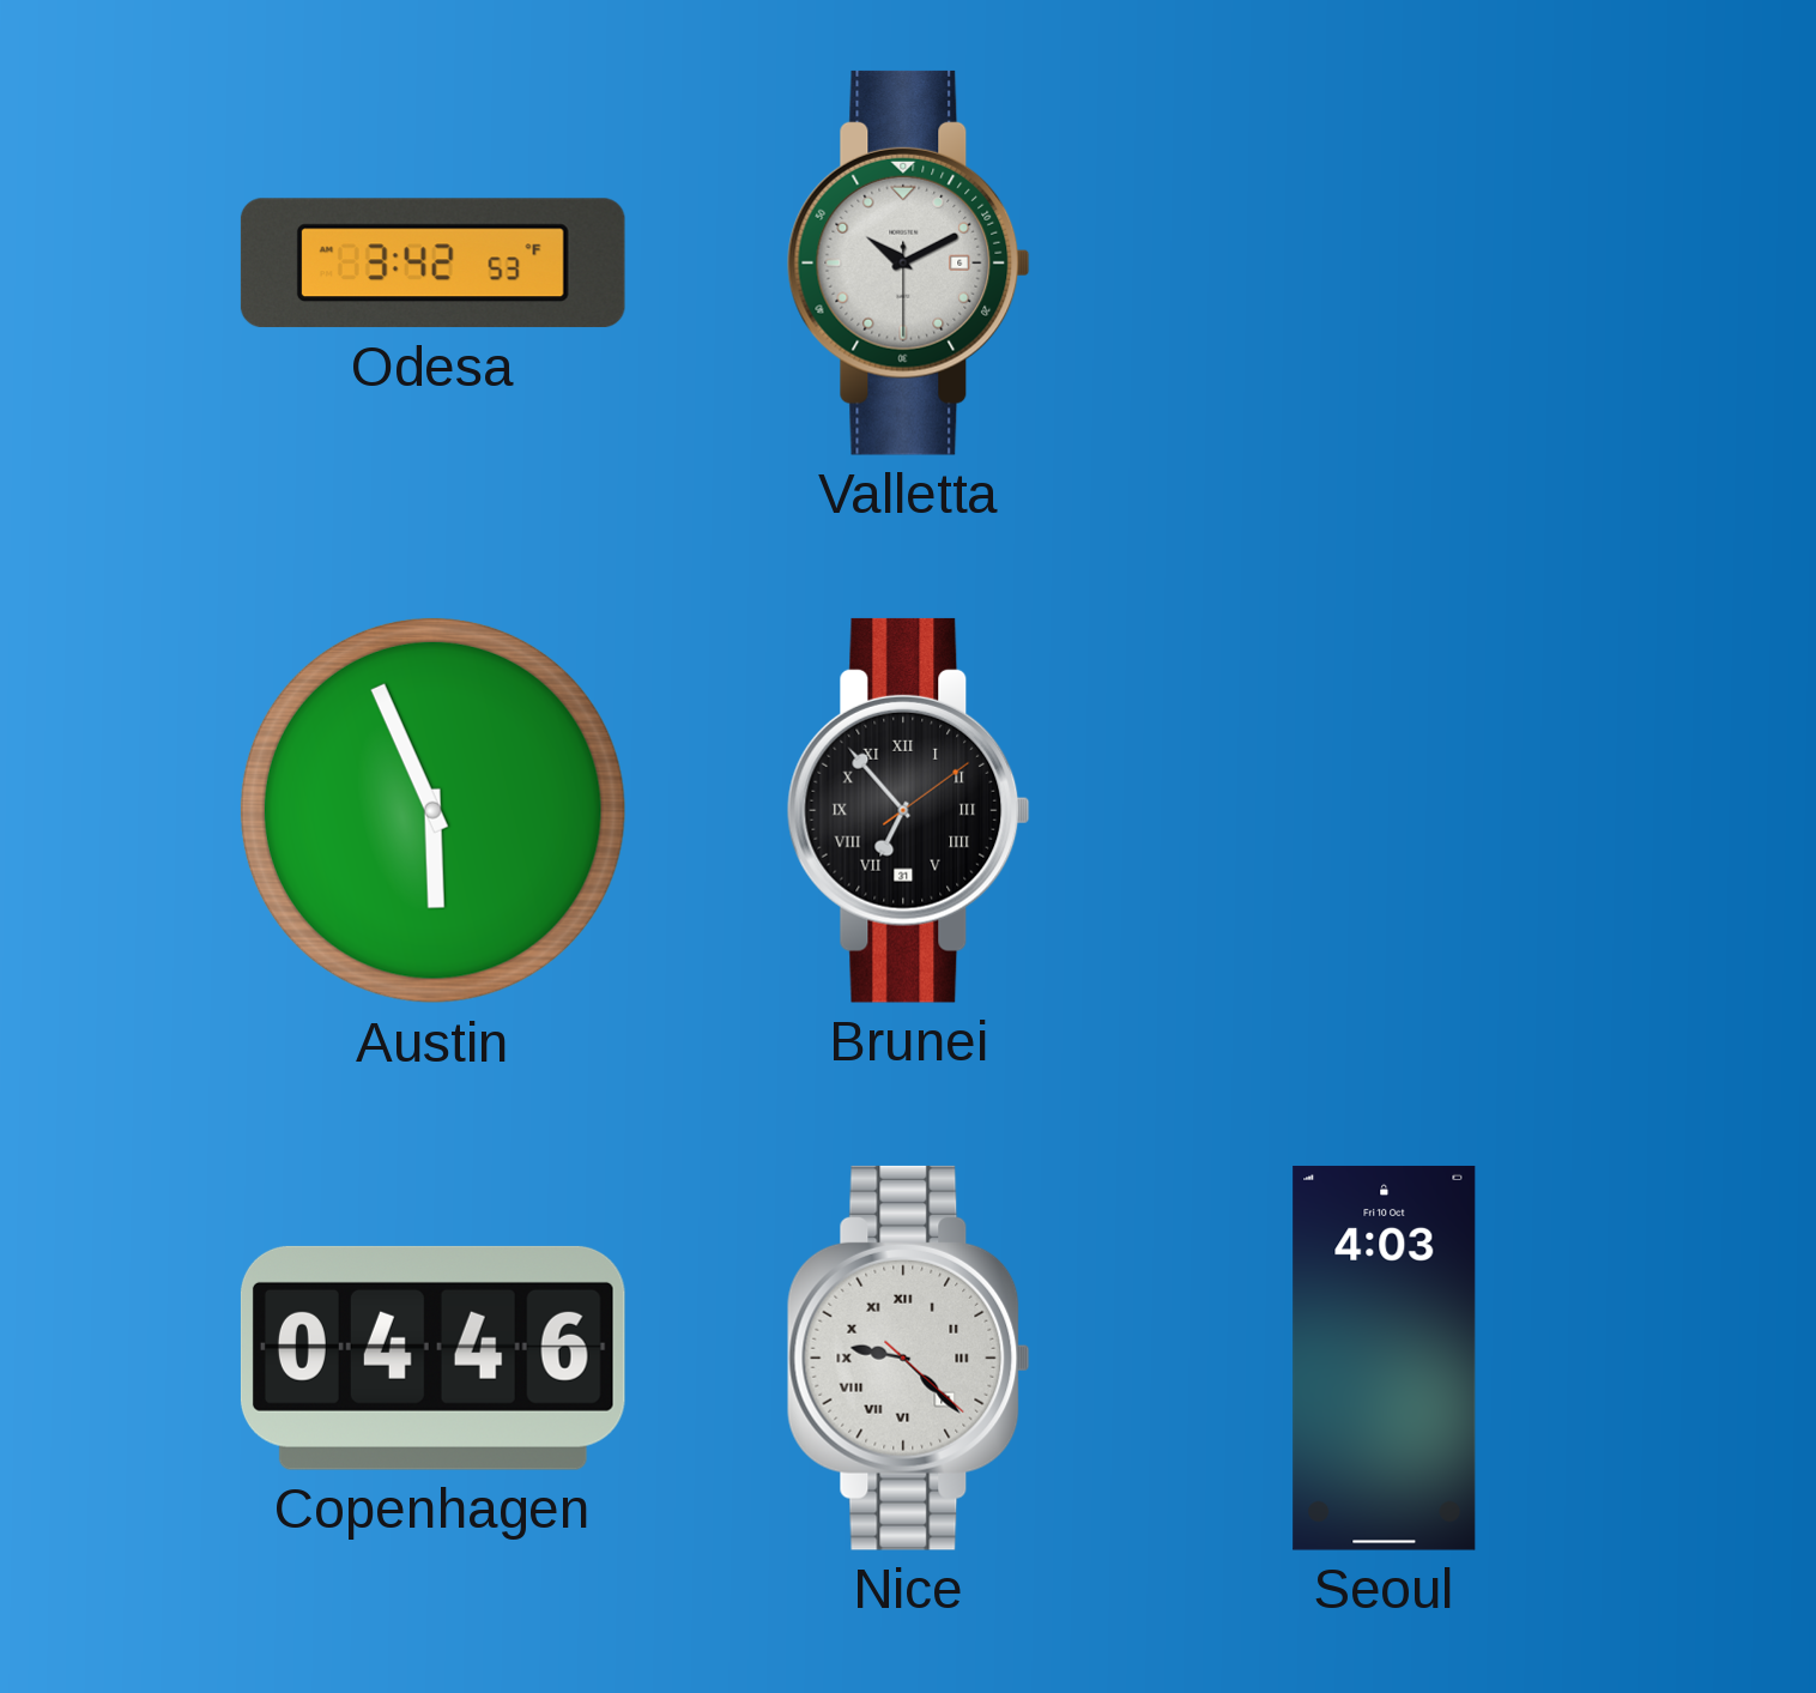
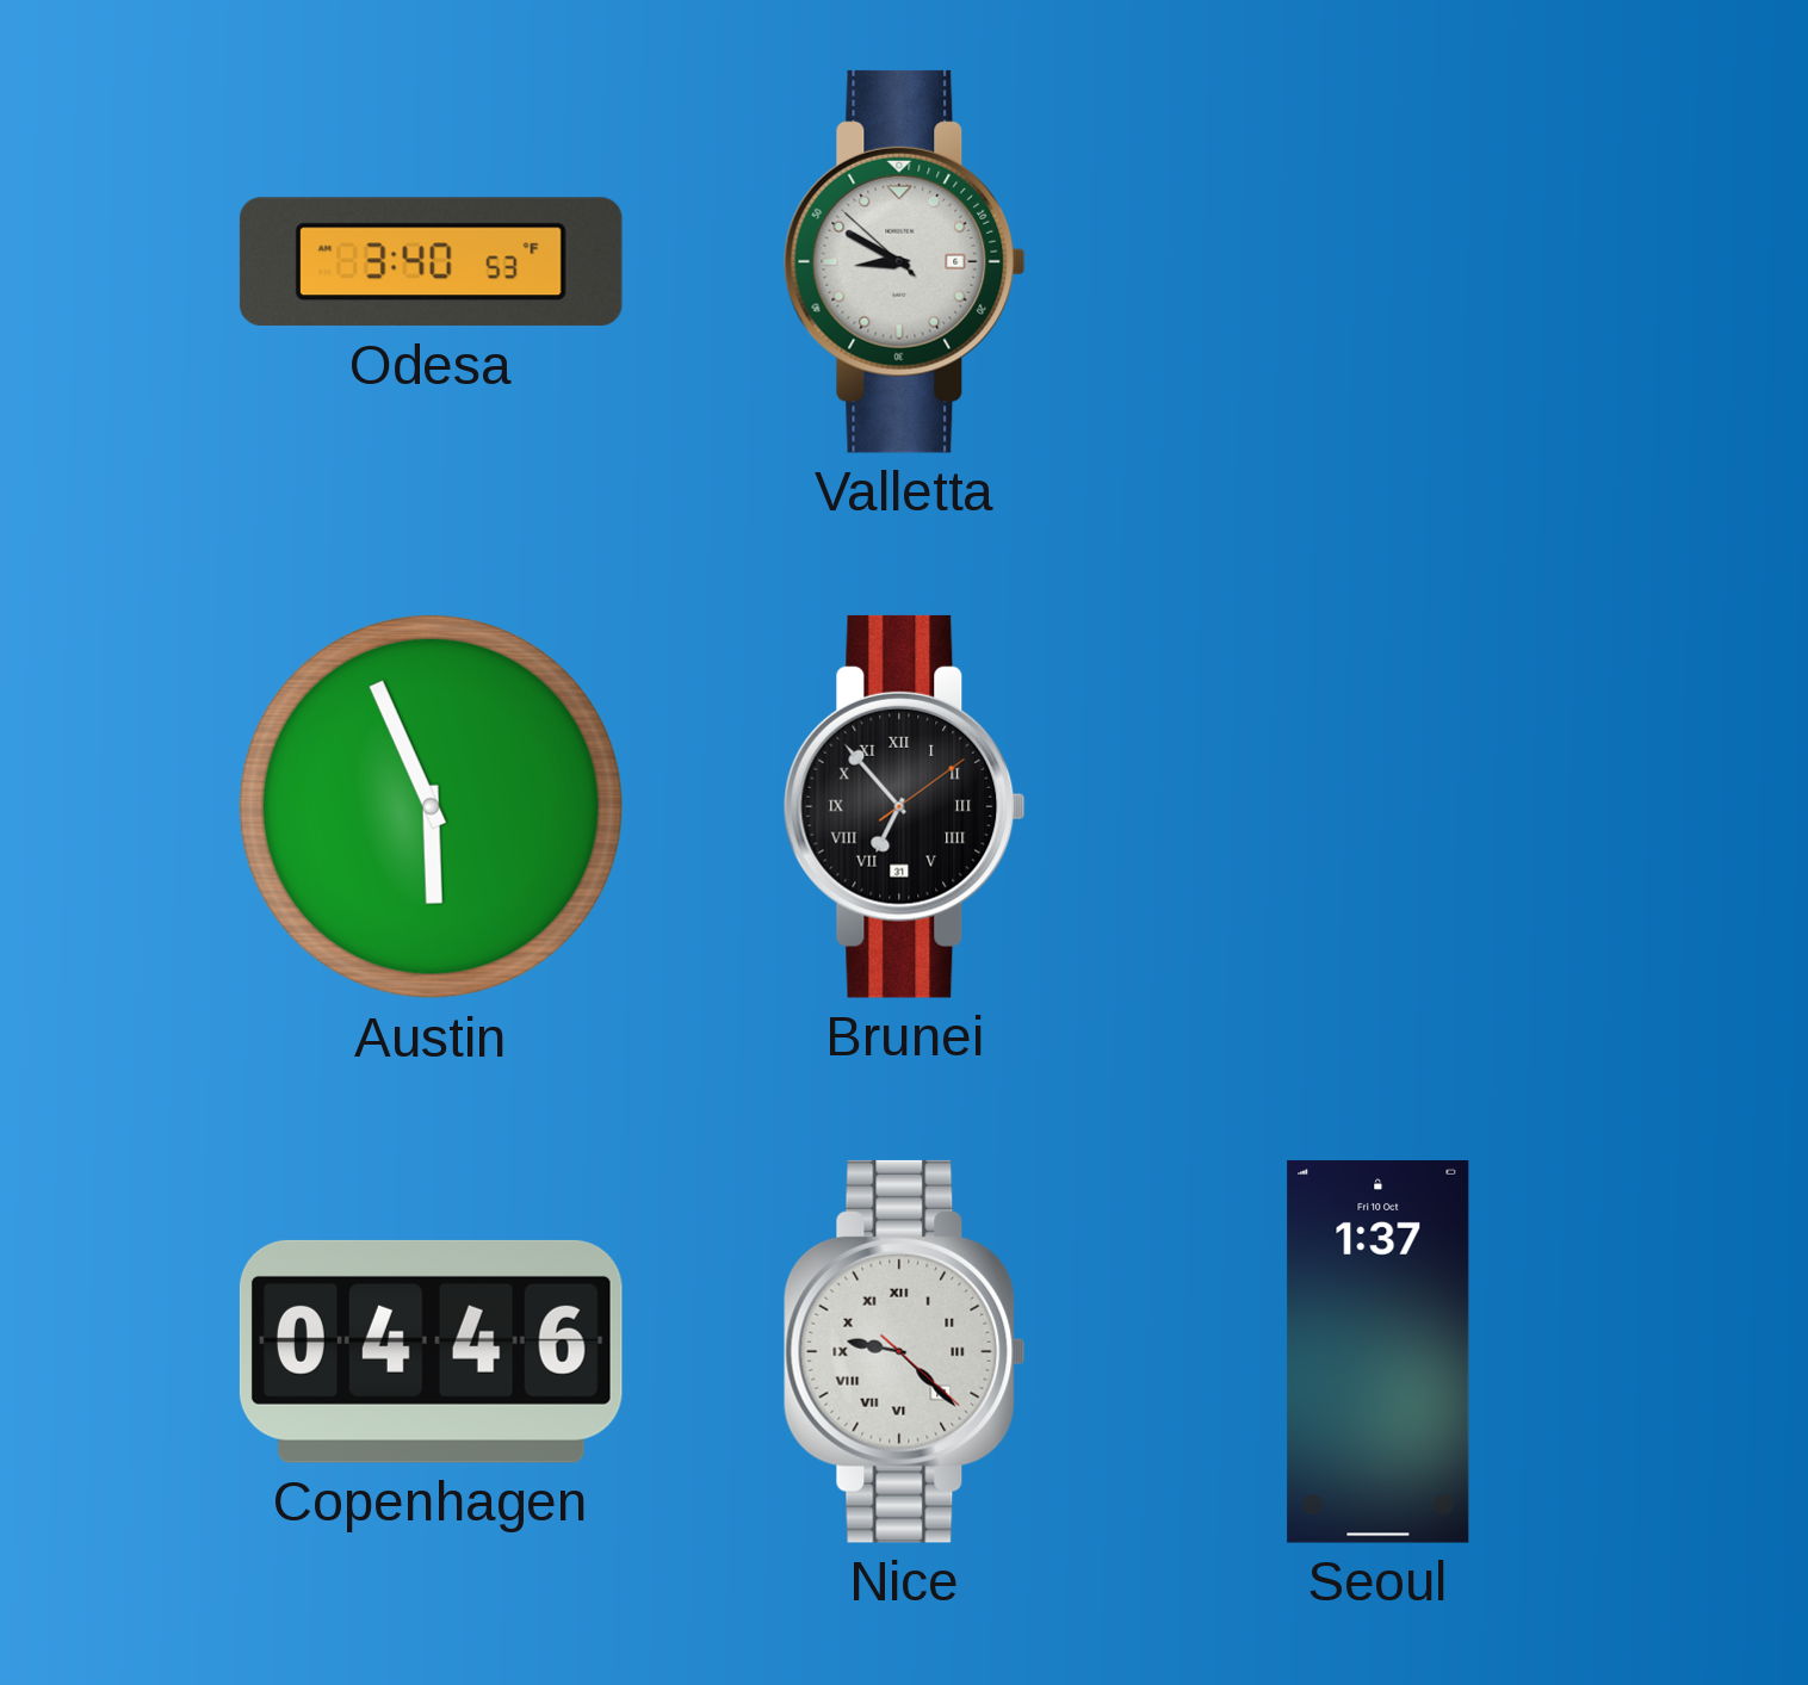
Odesa: 3:42 -> 3:40
Valletta: 10:10 -> 8:49
Seoul: 4:03 -> 1:37
